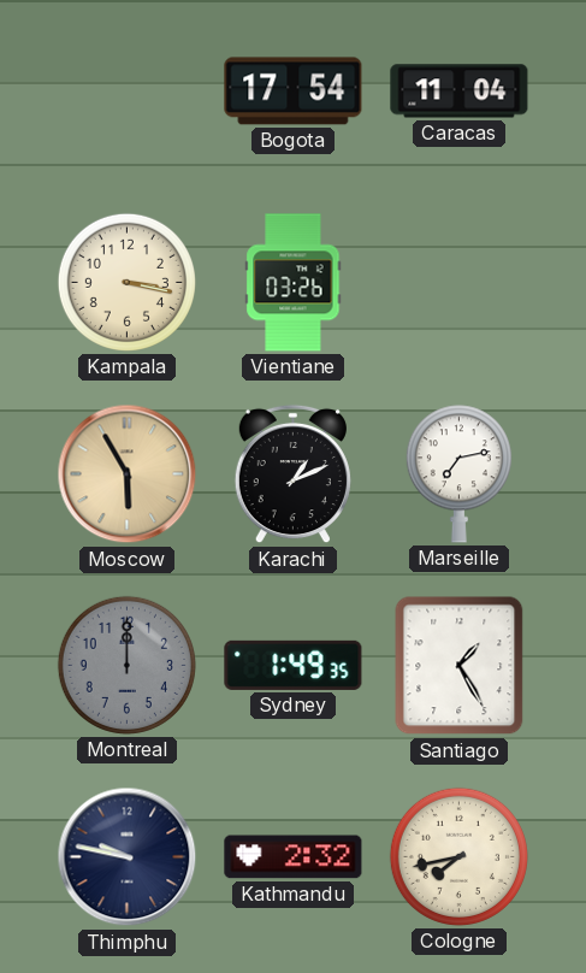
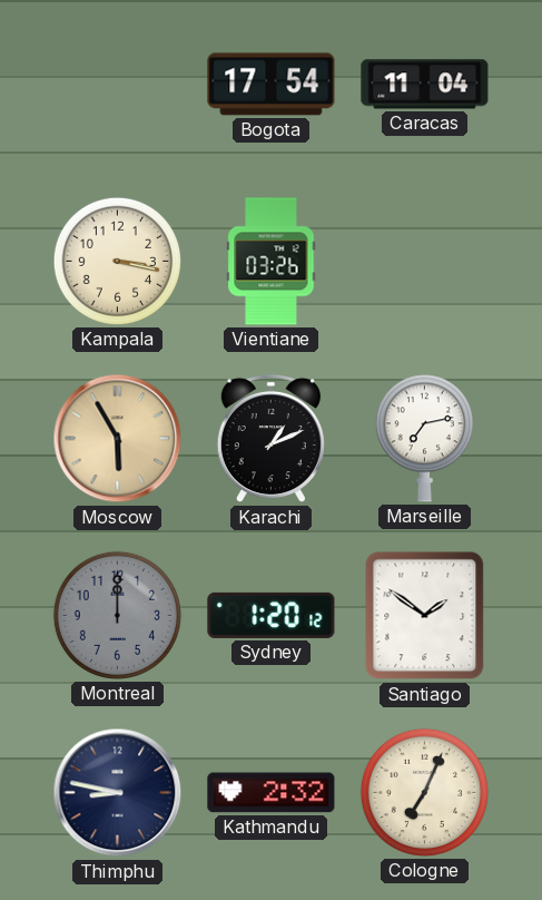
Sydney: 1:49 -> 1:20
Santiago: 1:25 -> 1:51
Thimphu: 9:47 -> 8:47
Cologne: 7:43 -> 7:04
